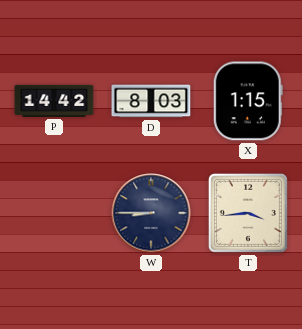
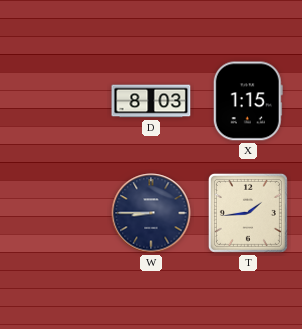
P: 14:42 -> none
T: 3:44 -> 1:44
